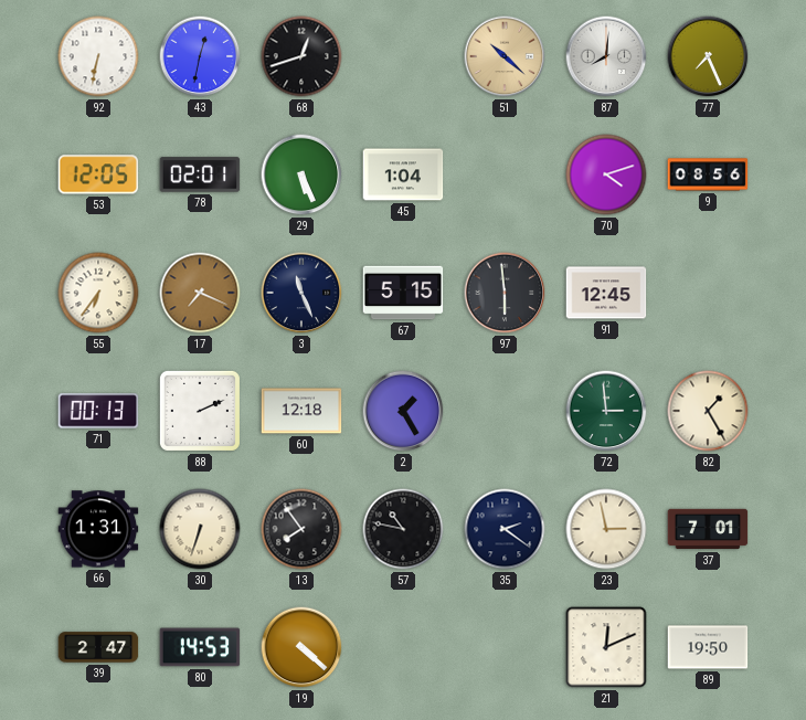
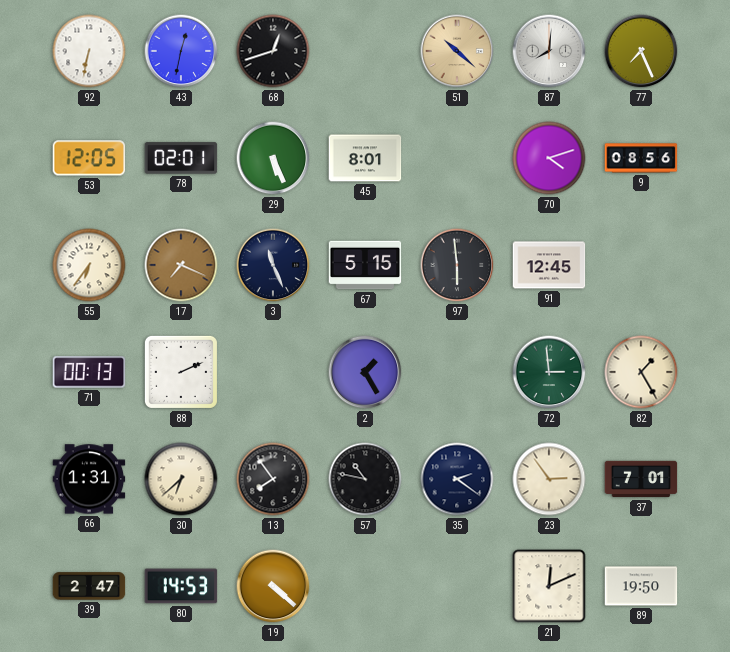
45: 1:04 -> 8:01
60: 12:18 -> none
30: 6:33 -> 6:38
23: 2:58 -> 2:54
